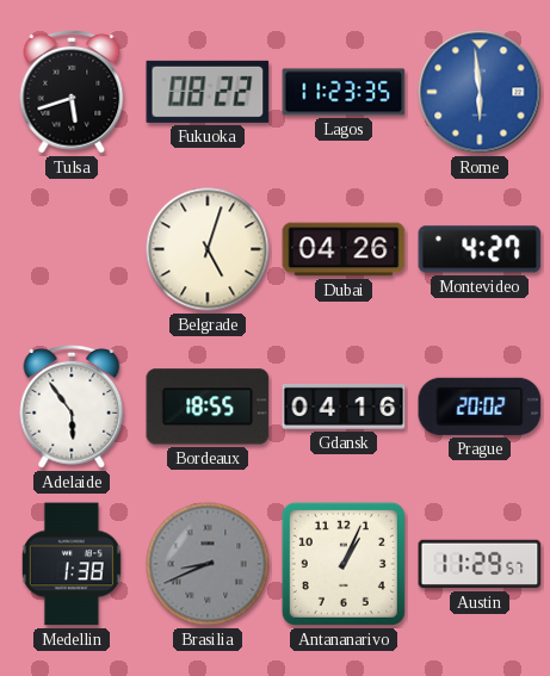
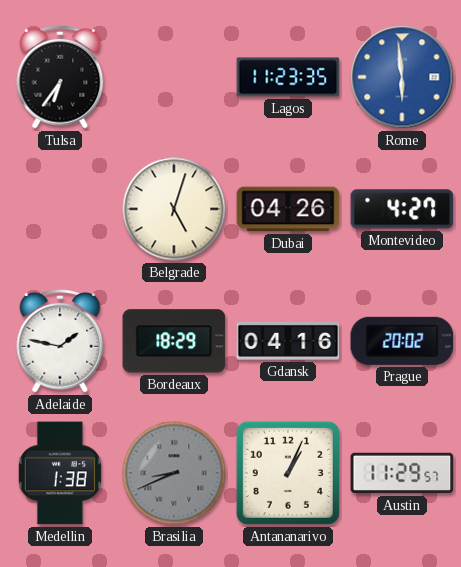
Tulsa: 5:42 -> 6:36
Fukuoka: 08:22 -> none
Adelaide: 5:54 -> 1:47
Bordeaux: 18:55 -> 18:29
